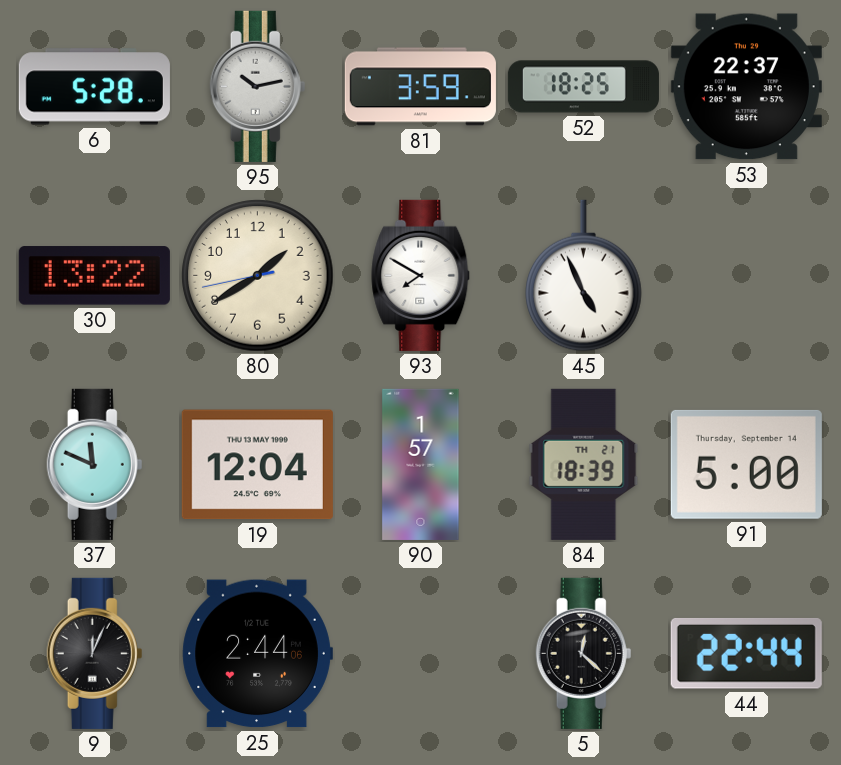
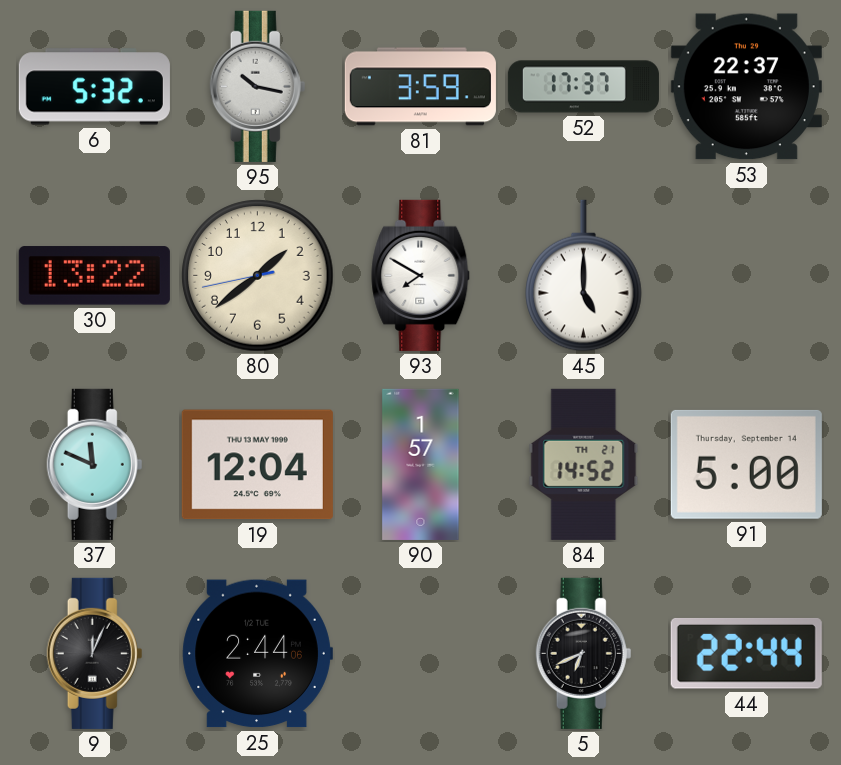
6: 5:28 -> 5:32
95: 10:13 -> 10:17
52: 18:25 -> 17:37
80: 1:39 -> 1:38
45: 4:56 -> 5:00
84: 18:39 -> 14:52
5: 12:22 -> 6:41
